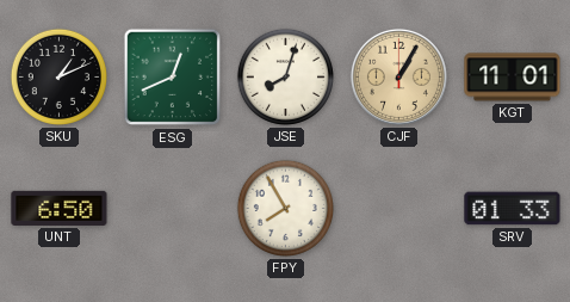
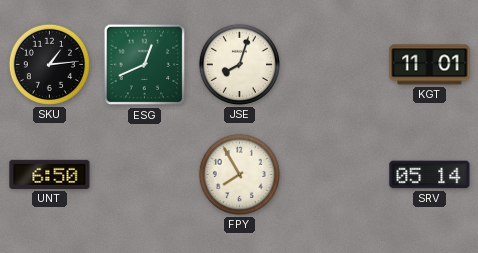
SKU: 1:11 -> 1:14
CJF: 1:05 -> none
SRV: 01:33 -> 05:14
